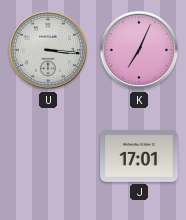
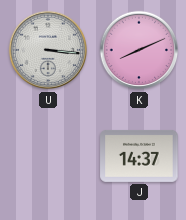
K: 7:04 -> 8:11
J: 17:01 -> 14:37
